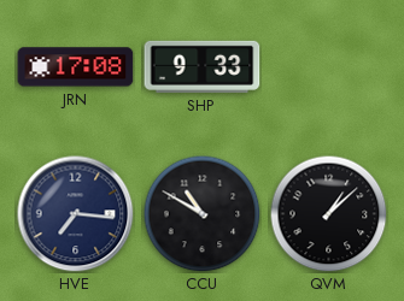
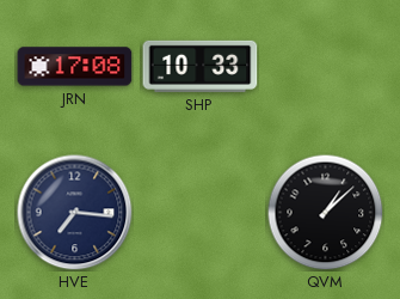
SHP: 9:33 -> 10:33
CCU: 10:50 -> none
